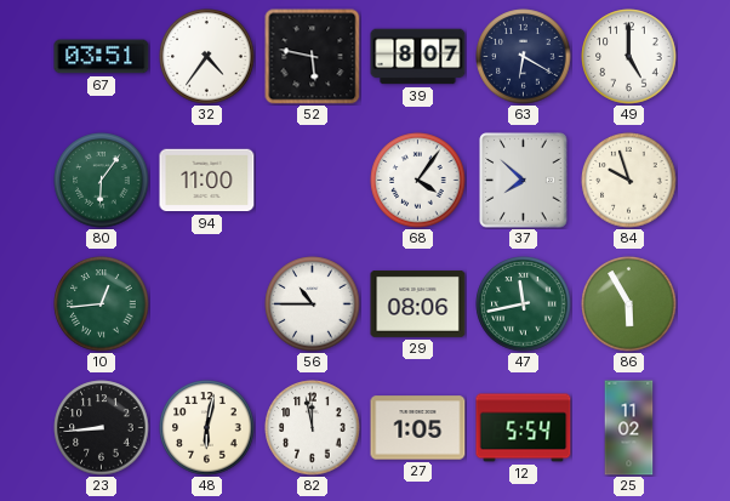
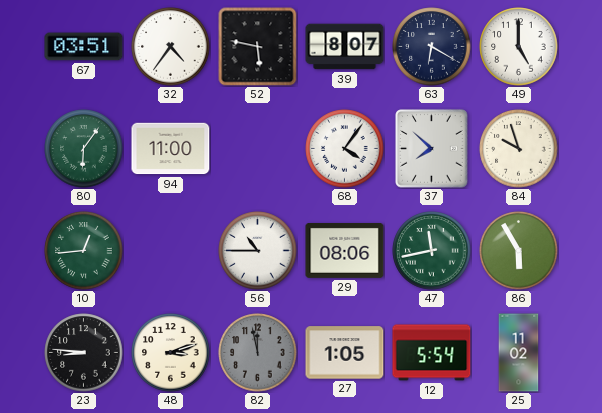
23: 8:44 -> 8:46
48: 6:02 -> 3:12
82 dial: white -> grey
